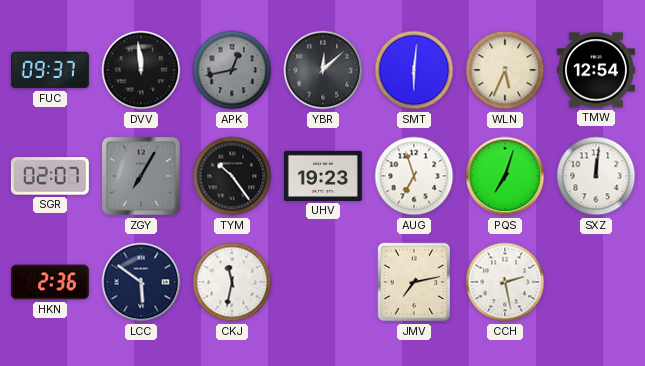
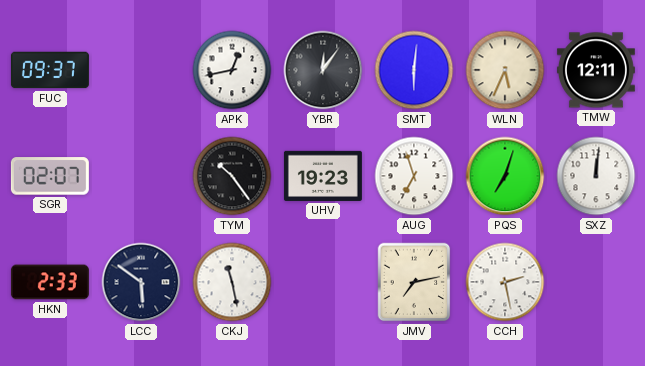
DVV: 11:59 -> none
APK dial: grey -> white
YBR: 12:08 -> 12:06
TMW: 12:54 -> 12:11
ZGY: 7:05 -> none
HKN: 2:36 -> 2:33
CKJ: 11:32 -> 11:28
